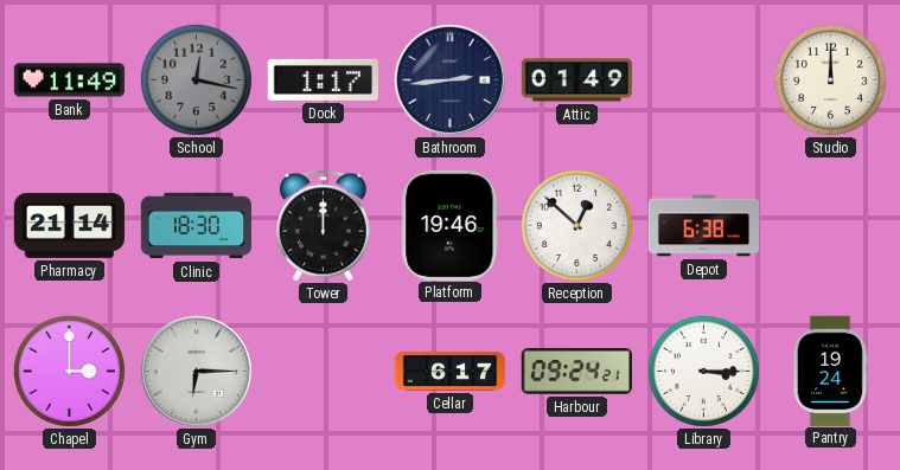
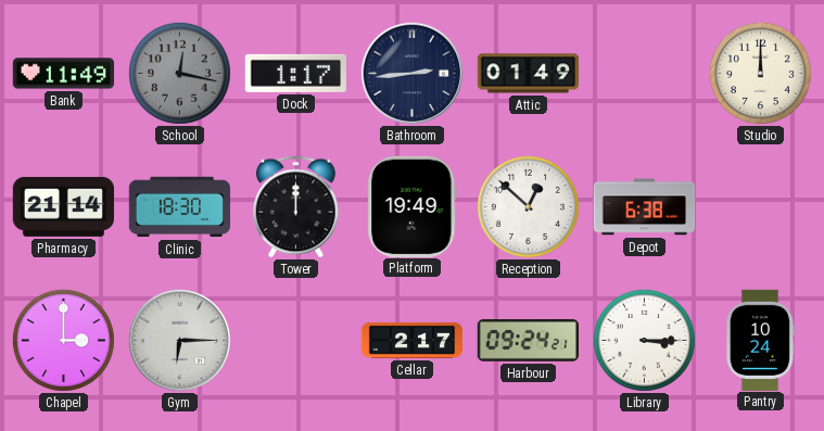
Platform: 19:46 -> 19:49
Cellar: 6:17 -> 2:17
Pantry: 19:24 -> 10:24
